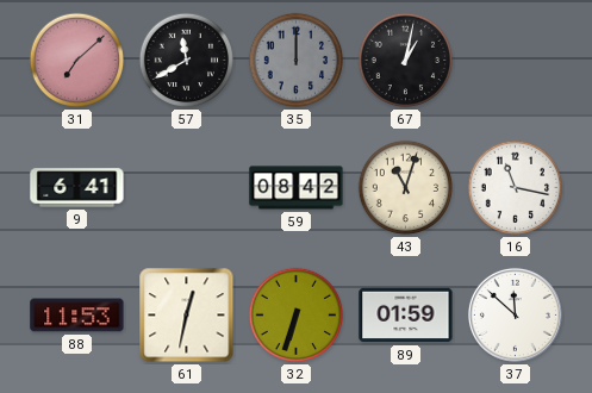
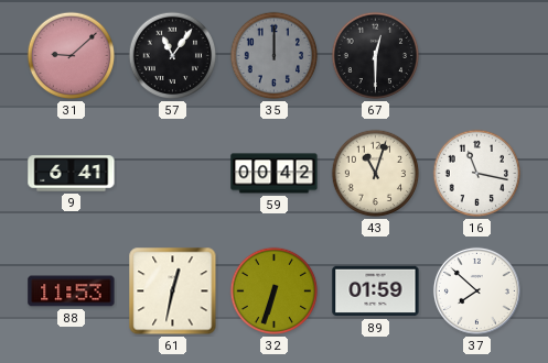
31: 7:08 -> 9:08
57: 11:40 -> 11:06
67: 1:02 -> 12:30
59: 08:42 -> 00:42
37: 11:52 -> 7:52
